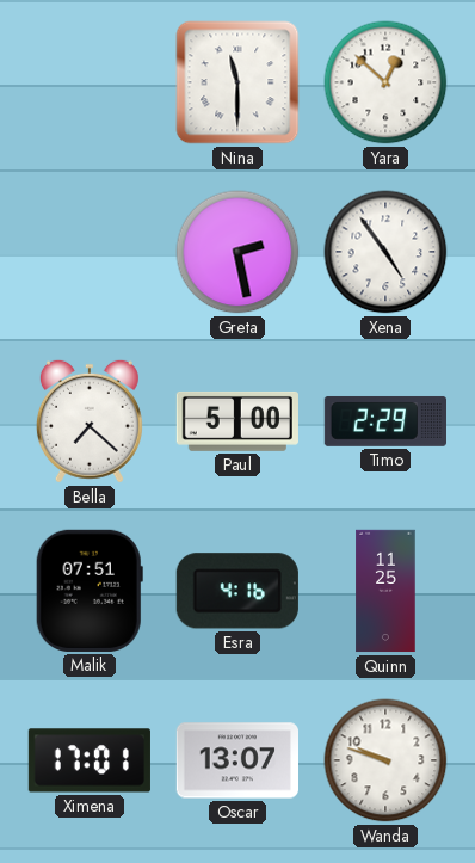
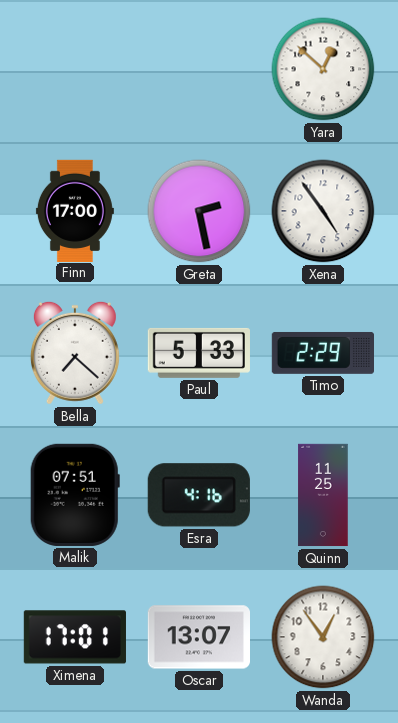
Nina: 11:30 -> none
Finn: none -> 17:00
Paul: 5:00 -> 5:33
Wanda: 9:48 -> 12:54
